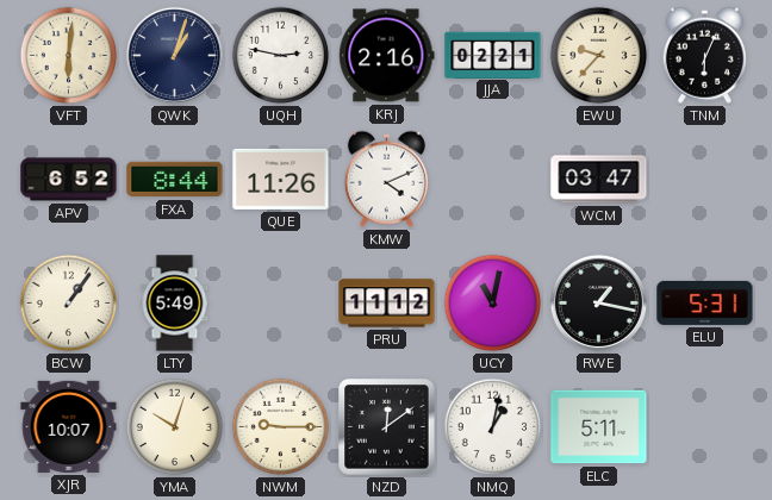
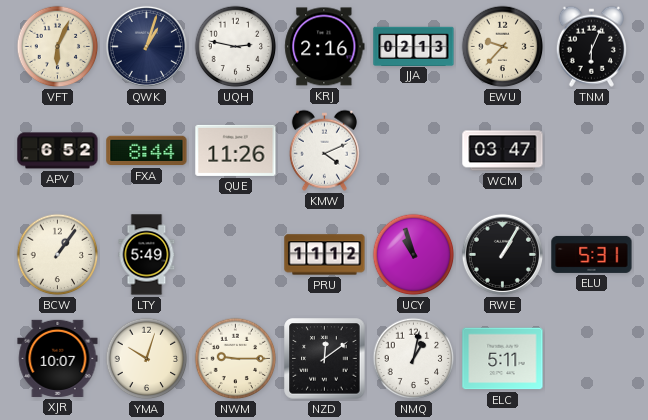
VFT: 6:01 -> 6:04
JJA: 02:21 -> 02:13
UCY: 11:02 -> 10:57
RWE: 1:17 -> 1:05
